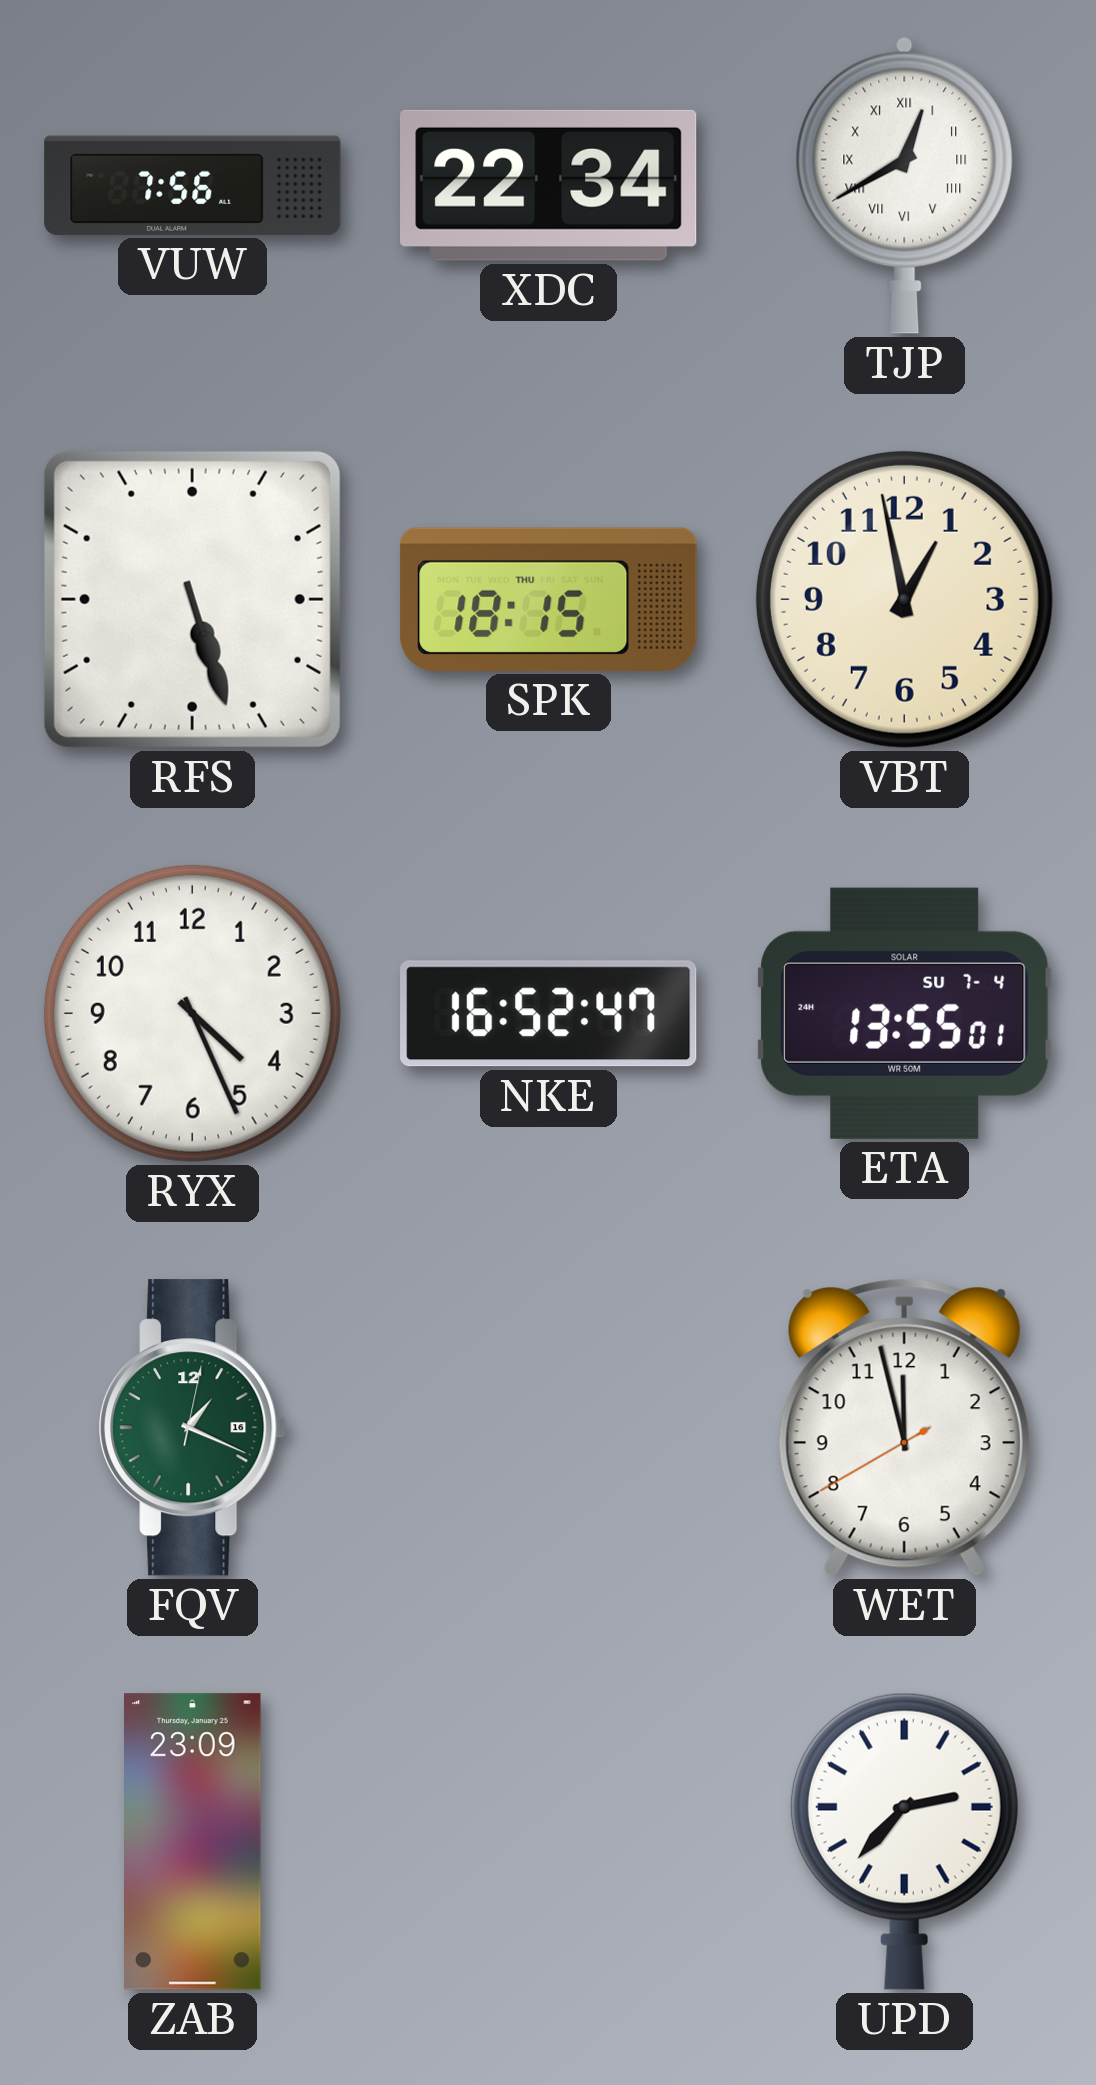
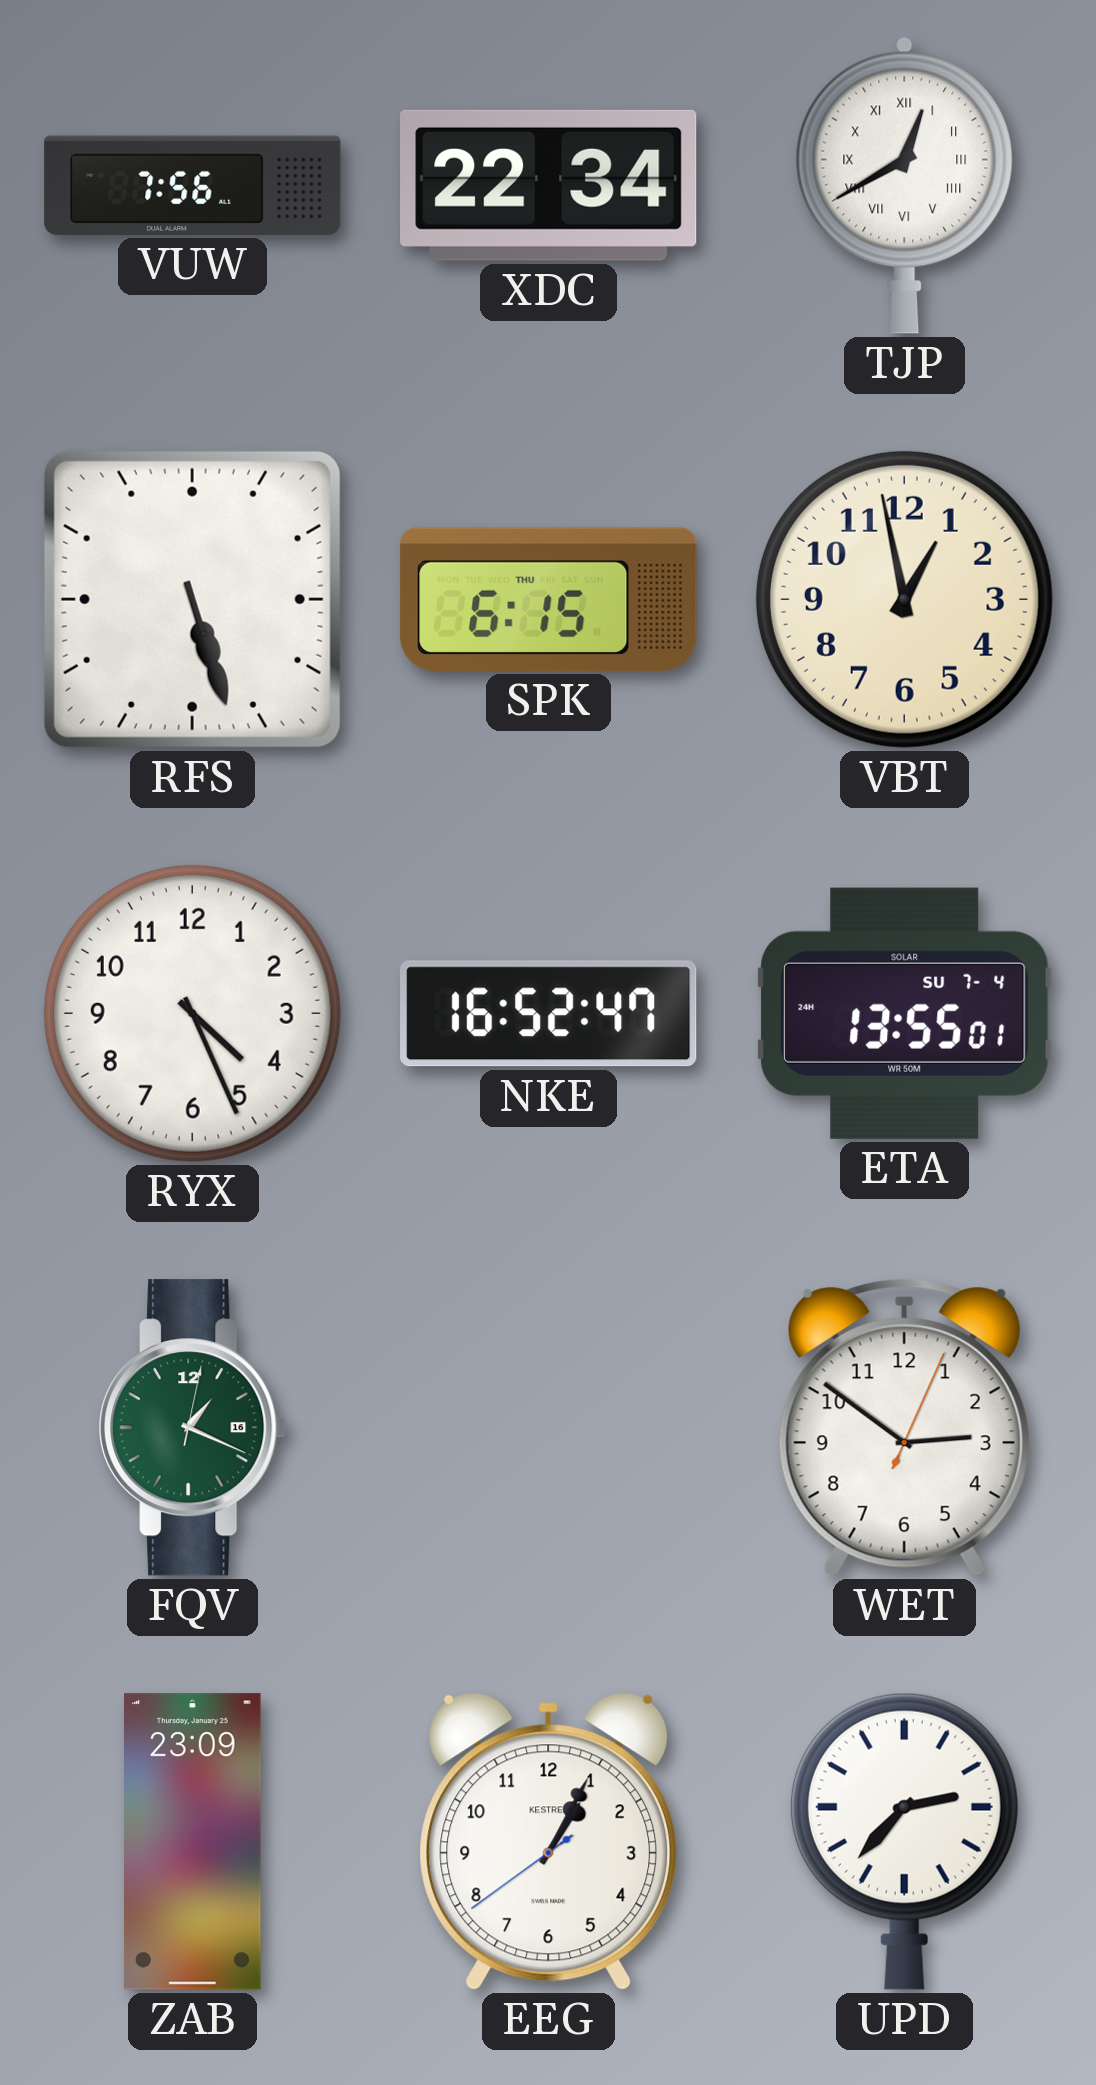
SPK: 18:15 -> 6:15
WET: 11:57 -> 2:51
EEG: none -> 1:04
